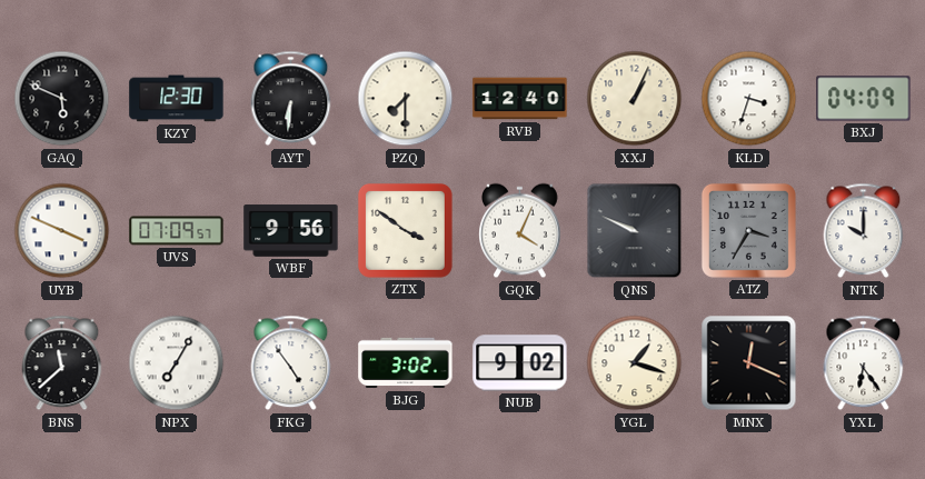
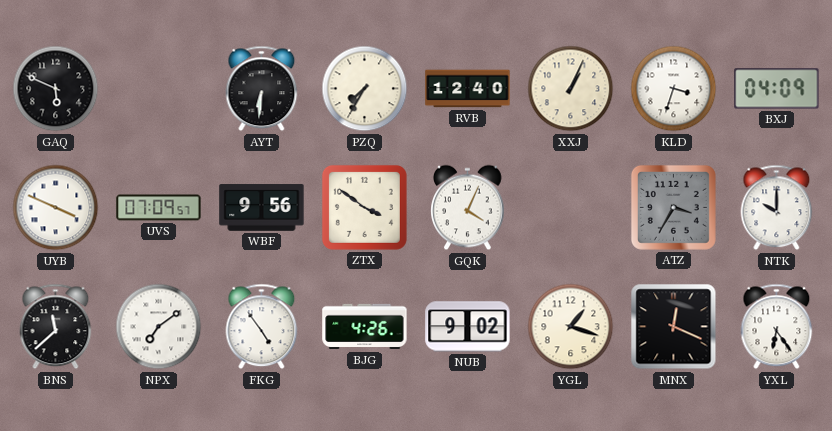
KZY: 12:30 -> none
PZQ: 7:30 -> 7:35
QNS: 9:49 -> none
NPX: 7:05 -> 7:09
BJG: 3:02 -> 4:26
